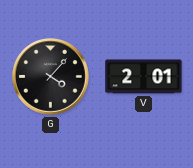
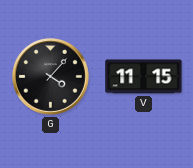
V: 2:01 -> 11:15
